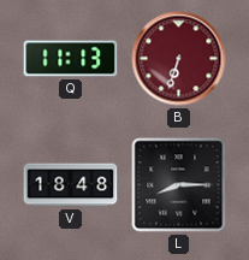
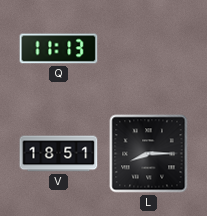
B: 6:33 -> none
V: 18:48 -> 18:51
